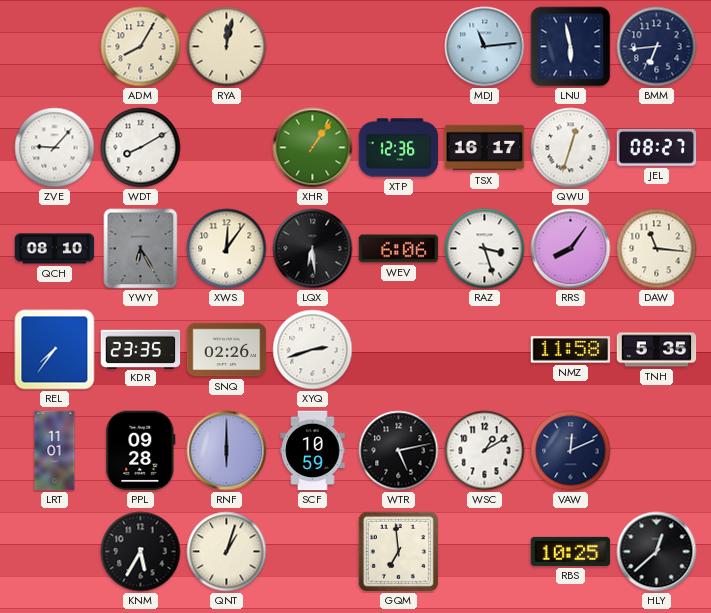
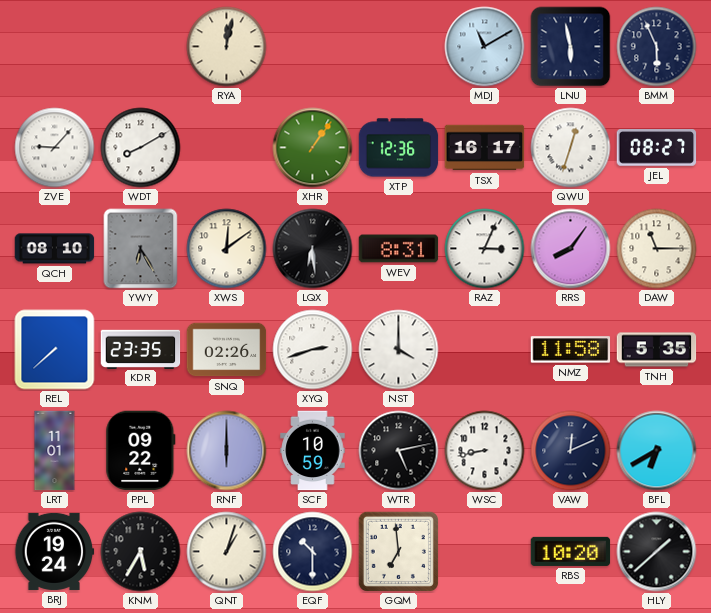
ADM: 8:05 -> none
MDJ: 11:14 -> 11:10
BMM: 6:44 -> 5:56
XWS: 12:06 -> 12:09
WEV: 6:06 -> 8:31
RAZ: 3:27 -> 3:04
DAW: 11:16 -> 11:15
REL: 7:36 -> 7:38
NST: none -> 4:00
PPL: 09:28 -> 09:22
WSC: 1:10 -> 8:43
BFL: none -> 6:40
BRJ: none -> 19:24
EQF: none -> 10:30
RBS: 10:25 -> 10:20
HLY: 12:38 -> 1:38
